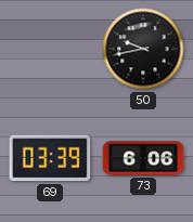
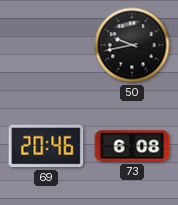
69: 03:39 -> 20:46
73: 6:06 -> 6:08
